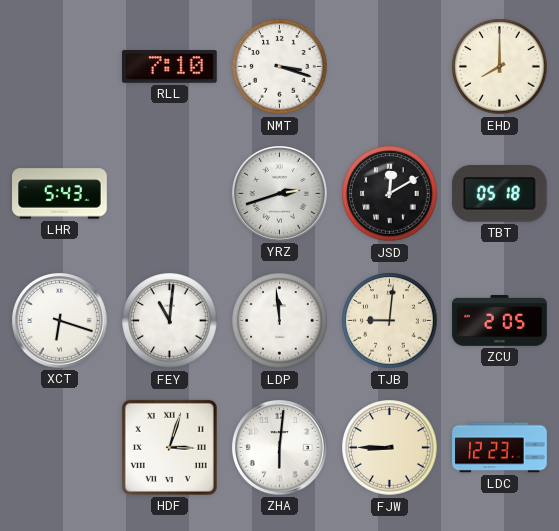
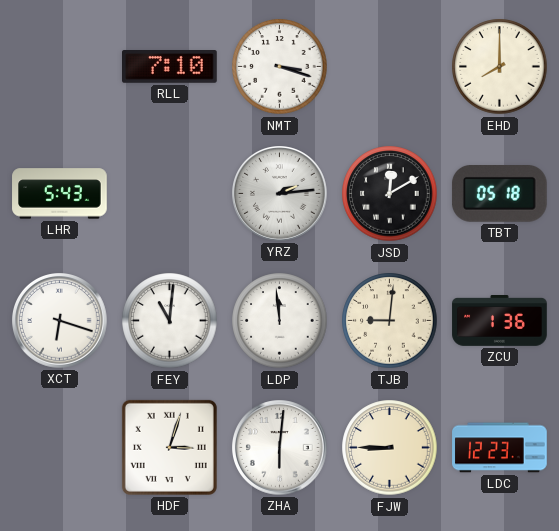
YRZ: 2:42 -> 2:14
ZCU: 2:05 -> 1:36
